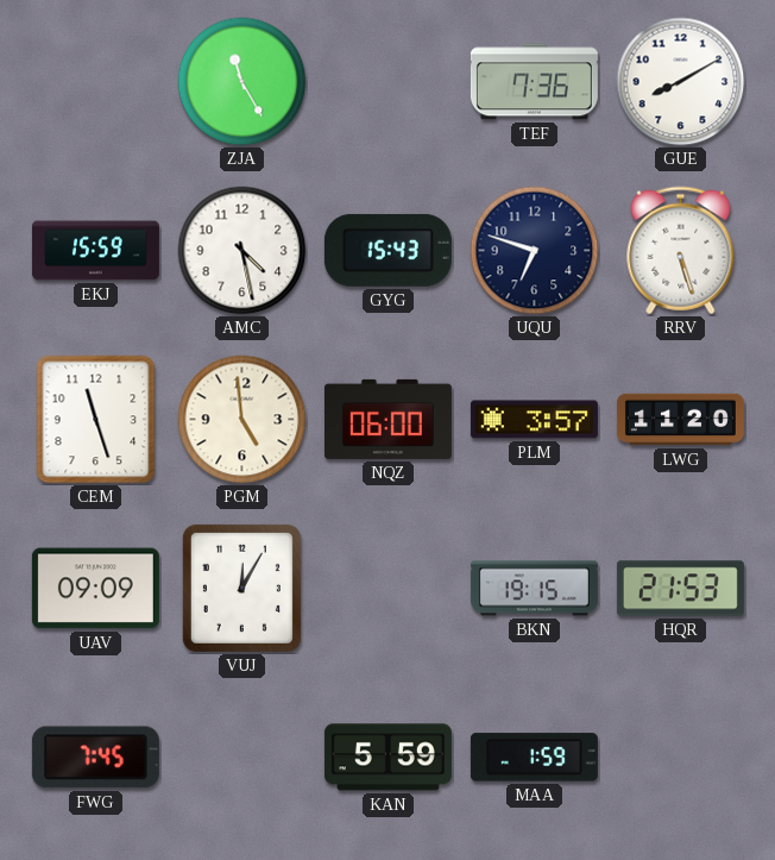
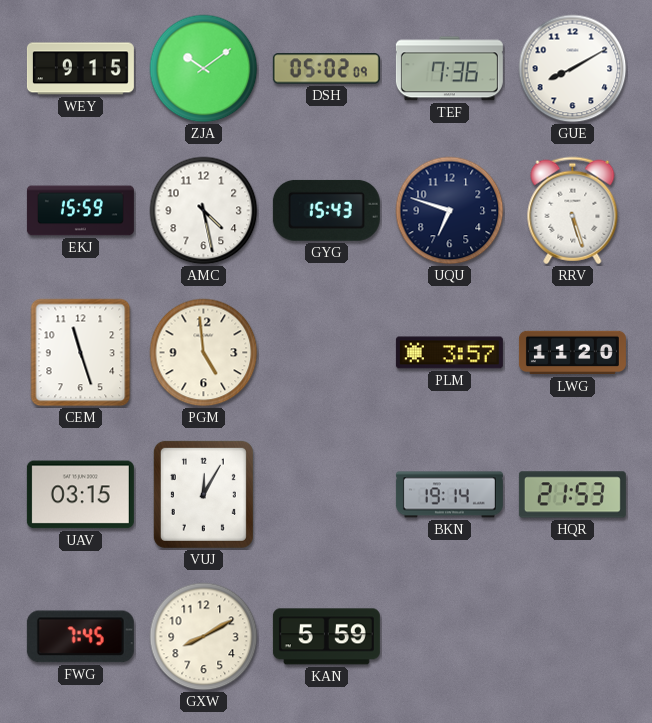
WEY: none -> 9:15
ZJA: 11:25 -> 10:09
DSH: none -> 05:02
NQZ: 06:00 -> none
UAV: 09:09 -> 03:15
BKN: 19:15 -> 19:14
GXW: none -> 8:10
MAA: 1:59 -> none
